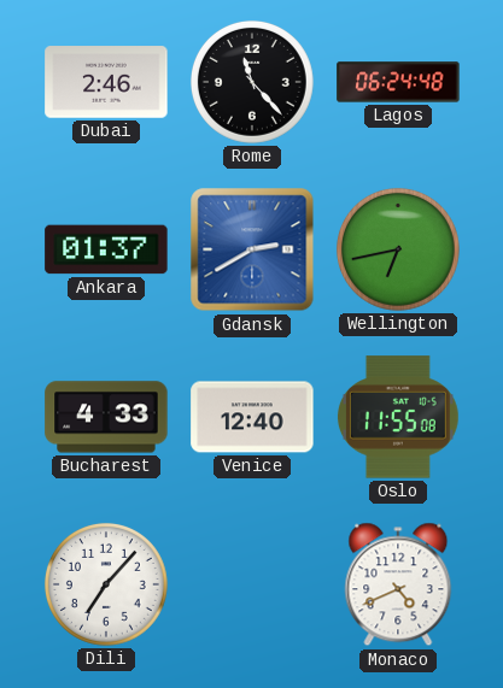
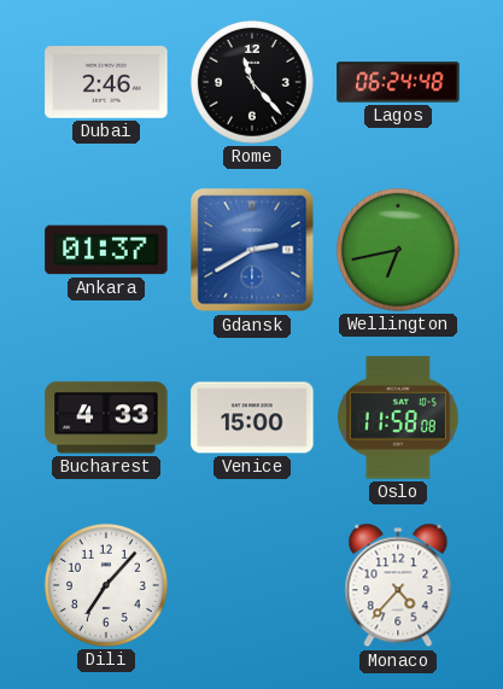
Venice: 12:40 -> 15:00
Oslo: 11:55 -> 11:58
Monaco: 4:41 -> 4:37
